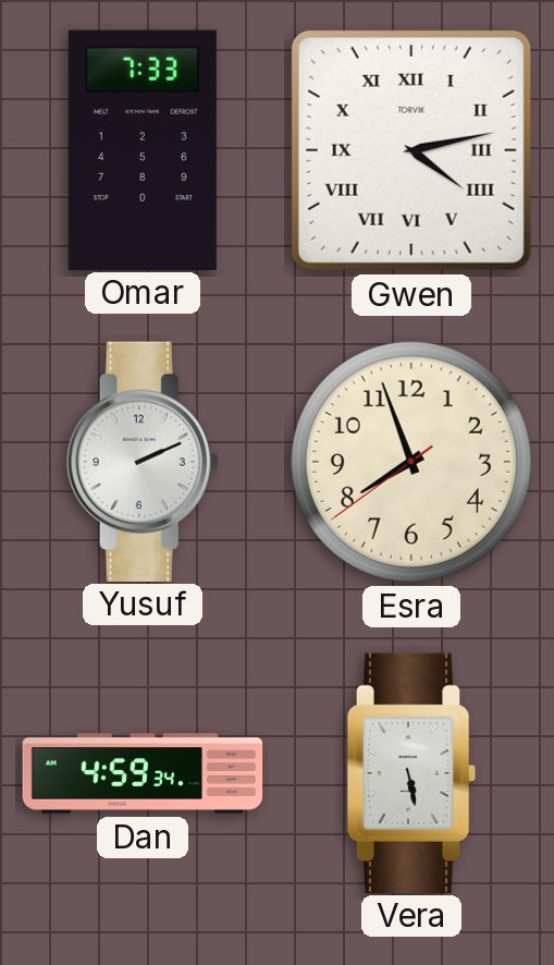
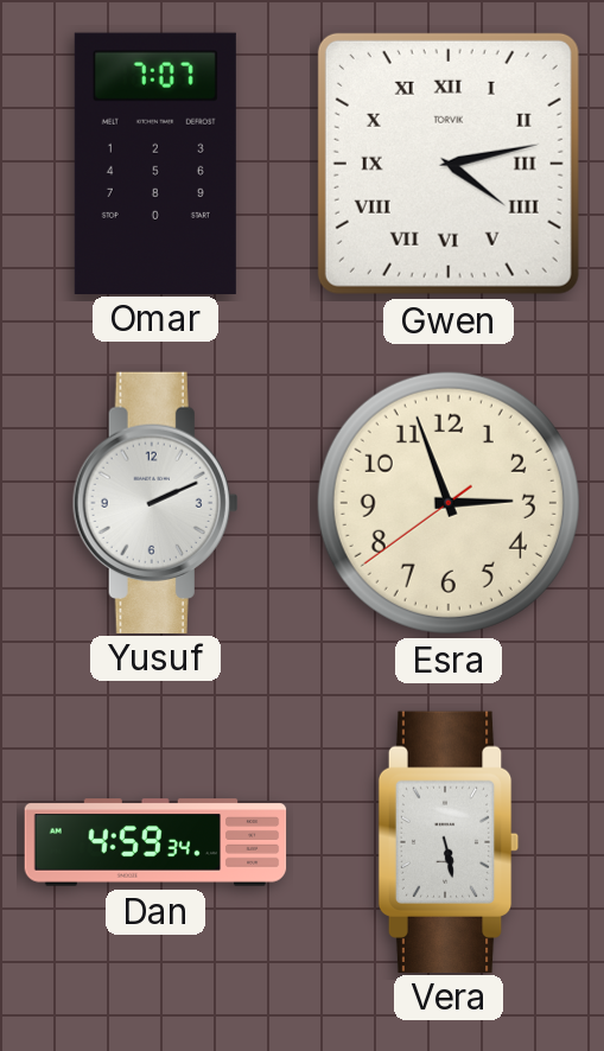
Omar: 7:33 -> 7:07
Esra: 7:56 -> 2:56
